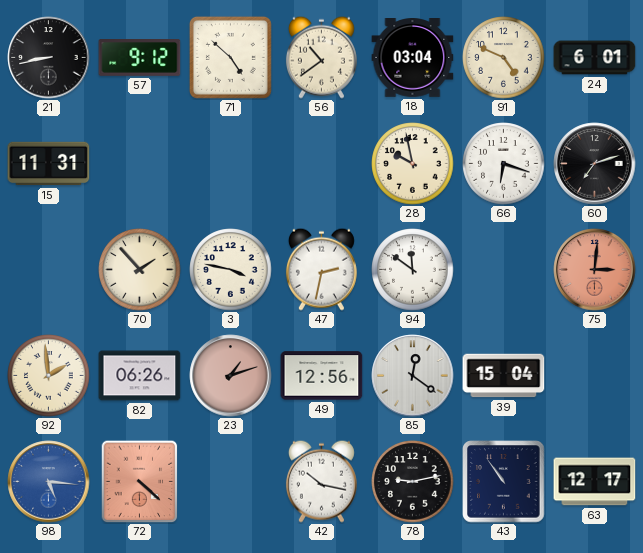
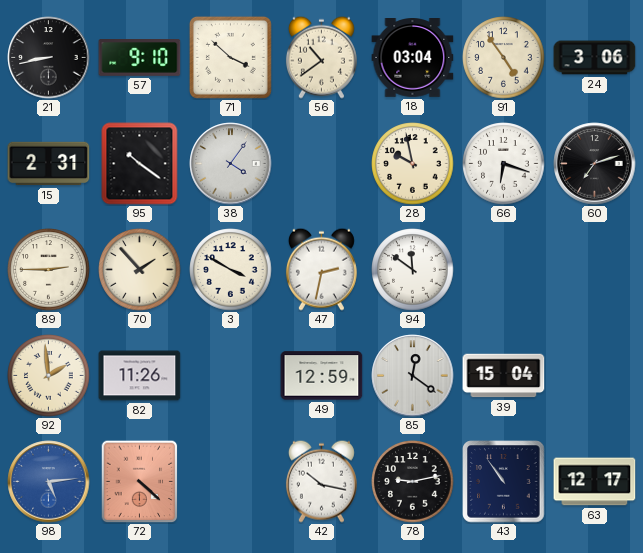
57: 9:12 -> 9:10
71: 4:52 -> 3:52
91: 4:49 -> 4:54
24: 6:01 -> 3:06
15: 11:31 -> 2:31
95: none -> 10:21
38: none -> 4:06
89: none -> 2:45
3: 3:47 -> 3:50
75: 3:01 -> none
82: 06:26 -> 11:26
23: 1:12 -> none
49: 12:56 -> 12:59
98: 5:16 -> 5:14
